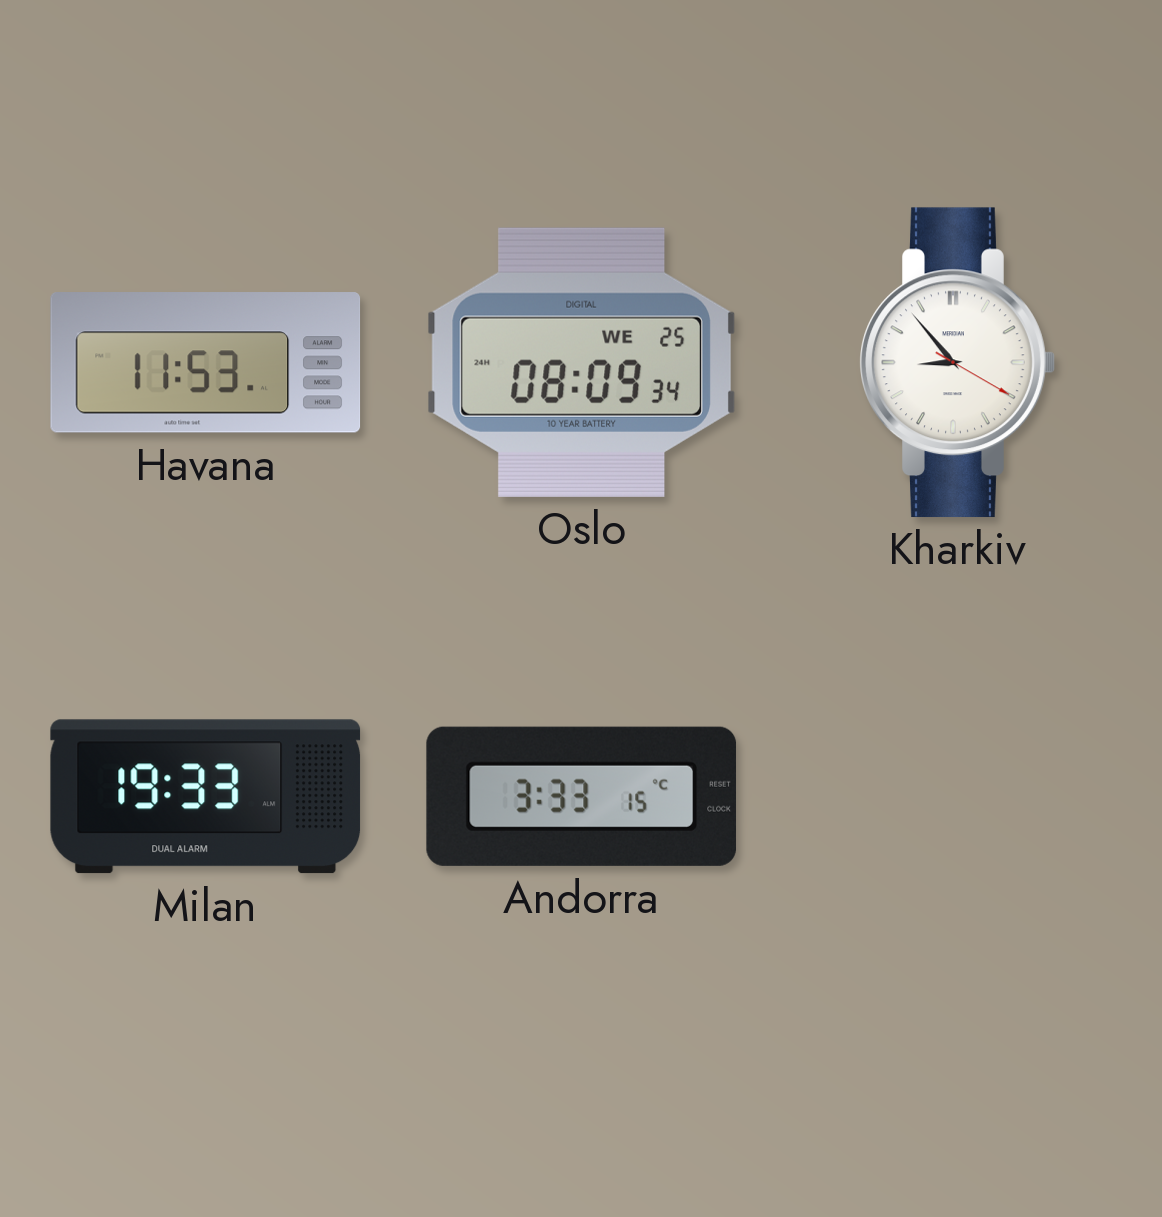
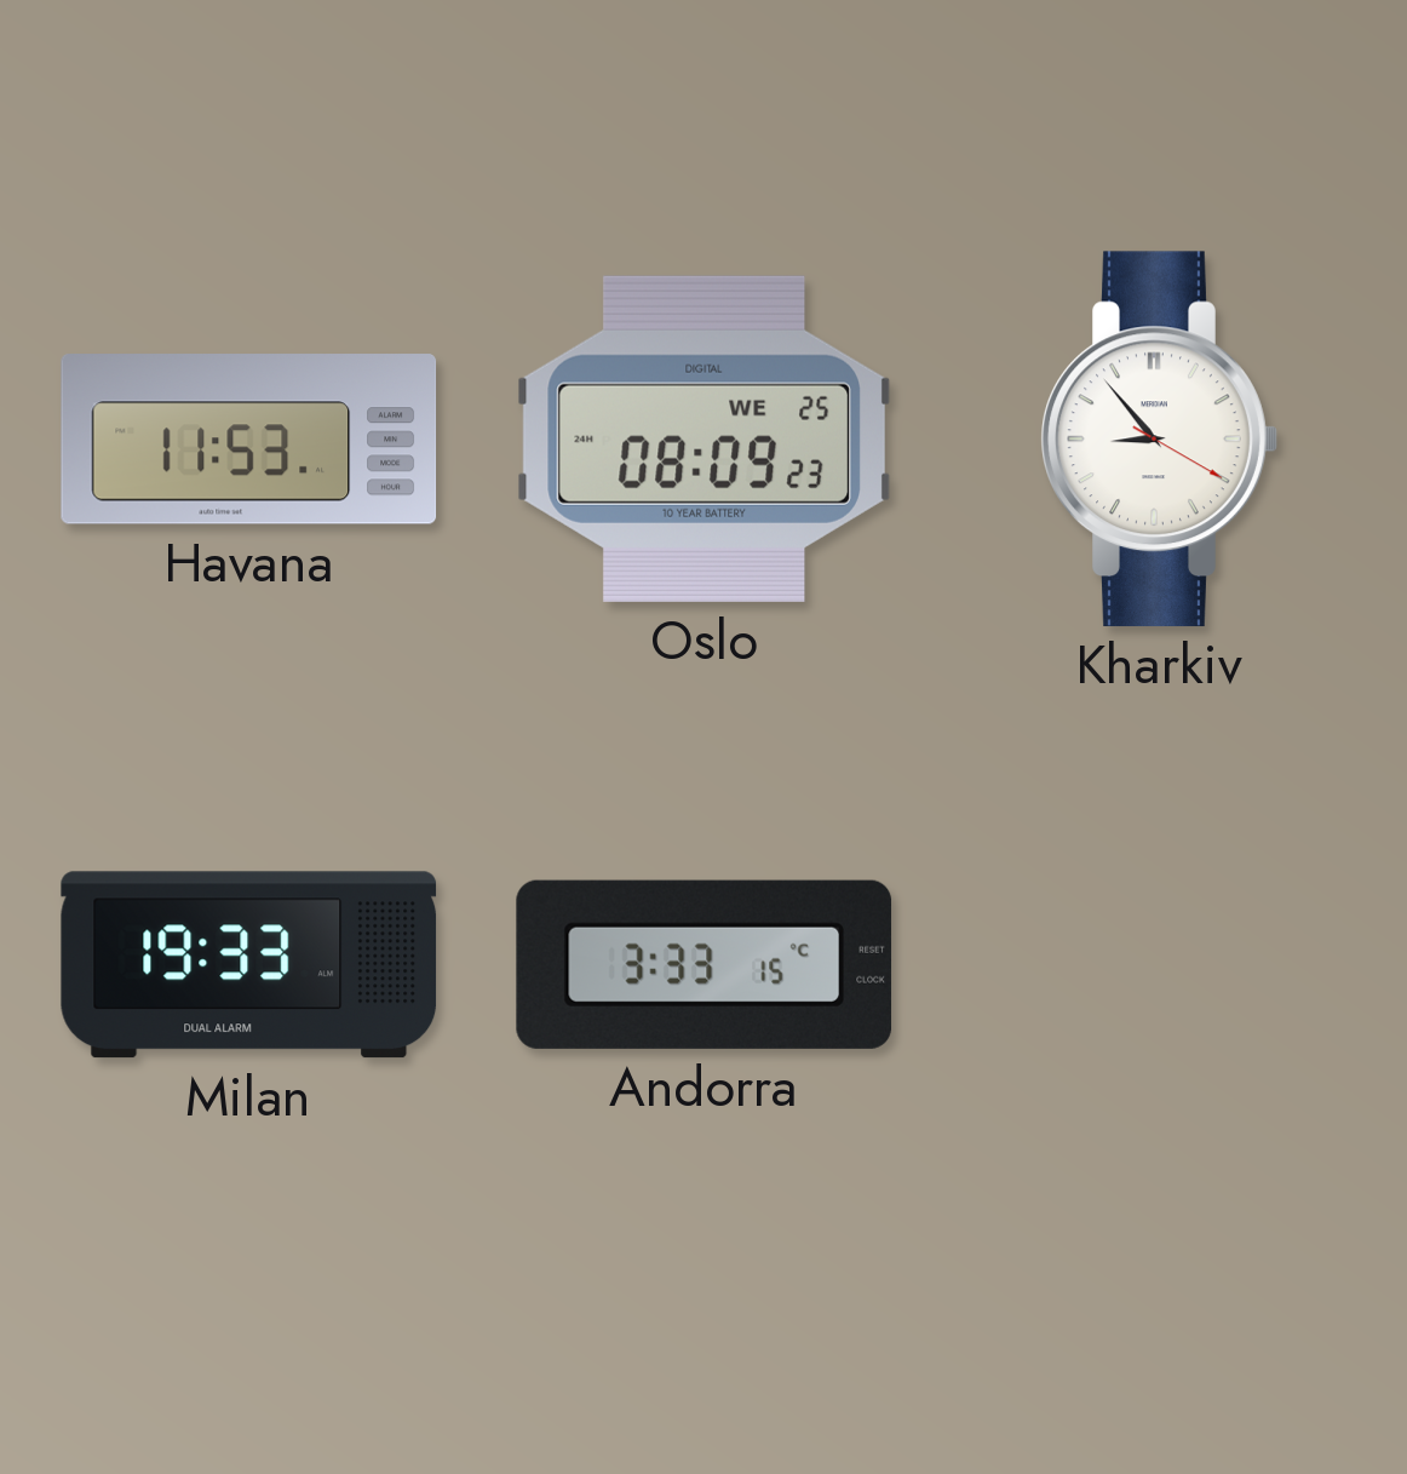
Oslo: 08:09:34 -> 08:09:23
